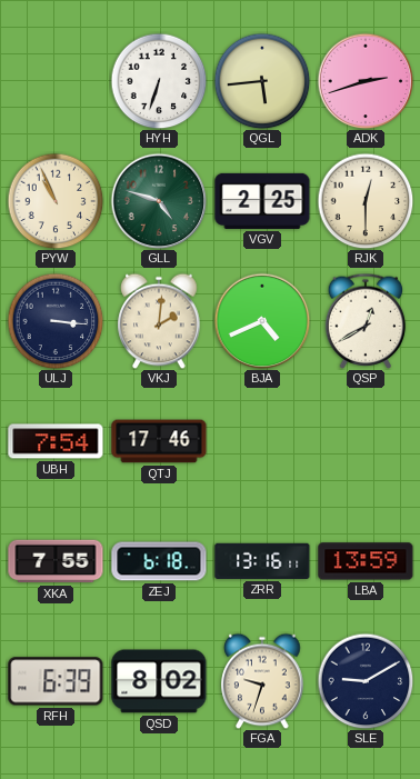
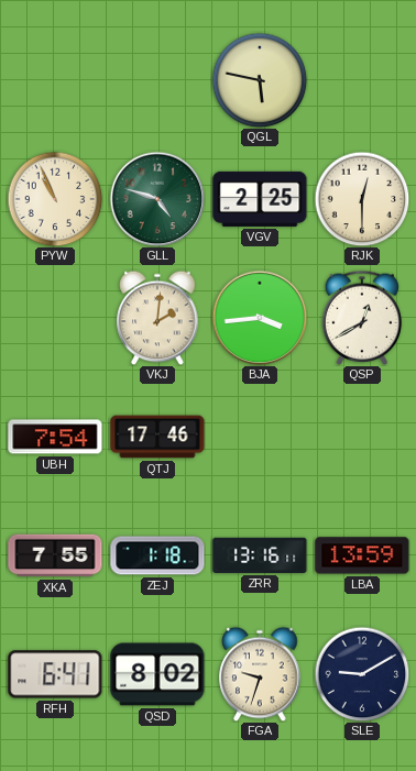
HYH: 6:33 -> none
QGL: 5:44 -> 5:47
ADK: 2:42 -> none
ULJ: 3:16 -> none
BJA: 4:41 -> 3:44
ZEJ: 6:18 -> 1:18
RFH: 6:39 -> 6:41
